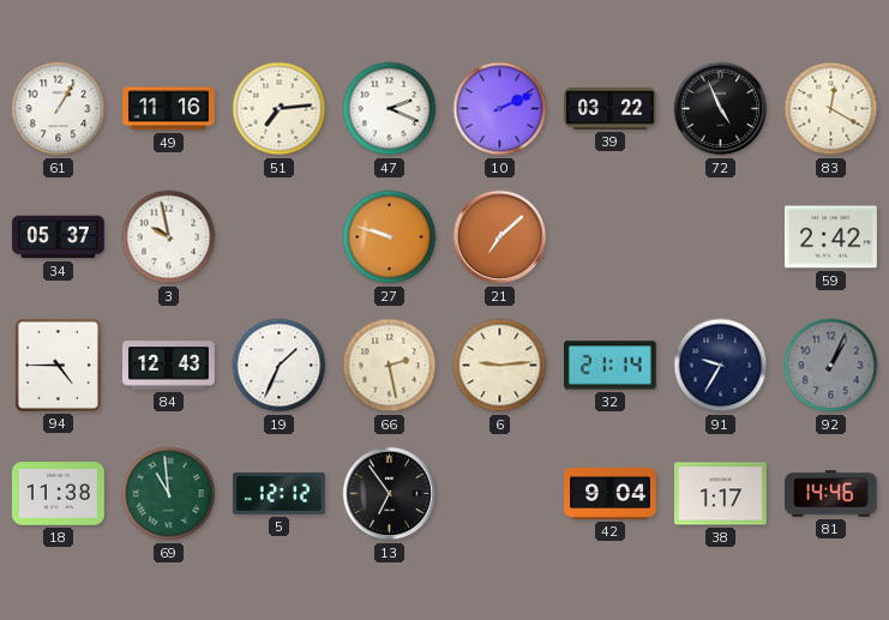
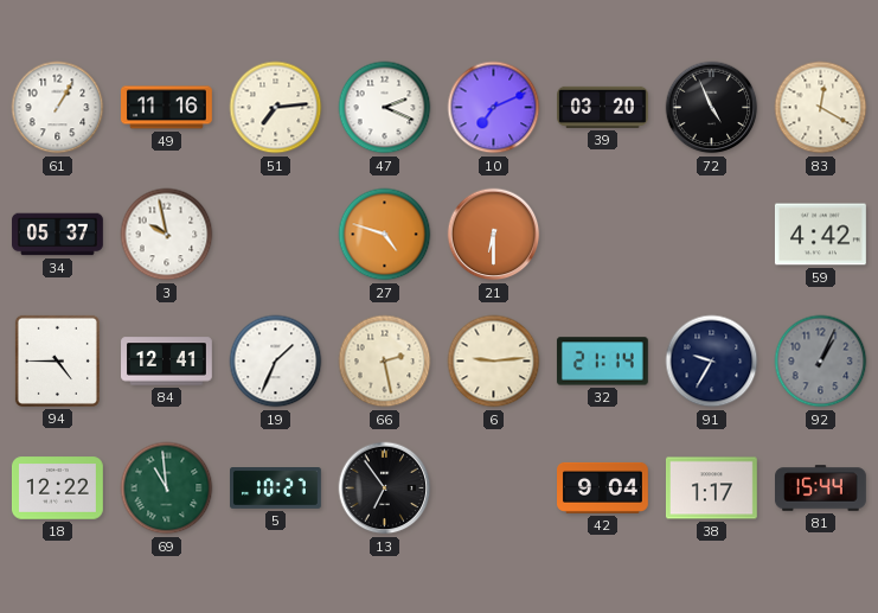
10: 2:11 -> 7:11
39: 03:22 -> 03:20
27: 9:48 -> 4:48
21: 7:08 -> 6:30
59: 2:42 -> 4:42
84: 12:43 -> 12:41
18: 11:38 -> 12:22
5: 12:12 -> 10:27
81: 14:46 -> 15:44
